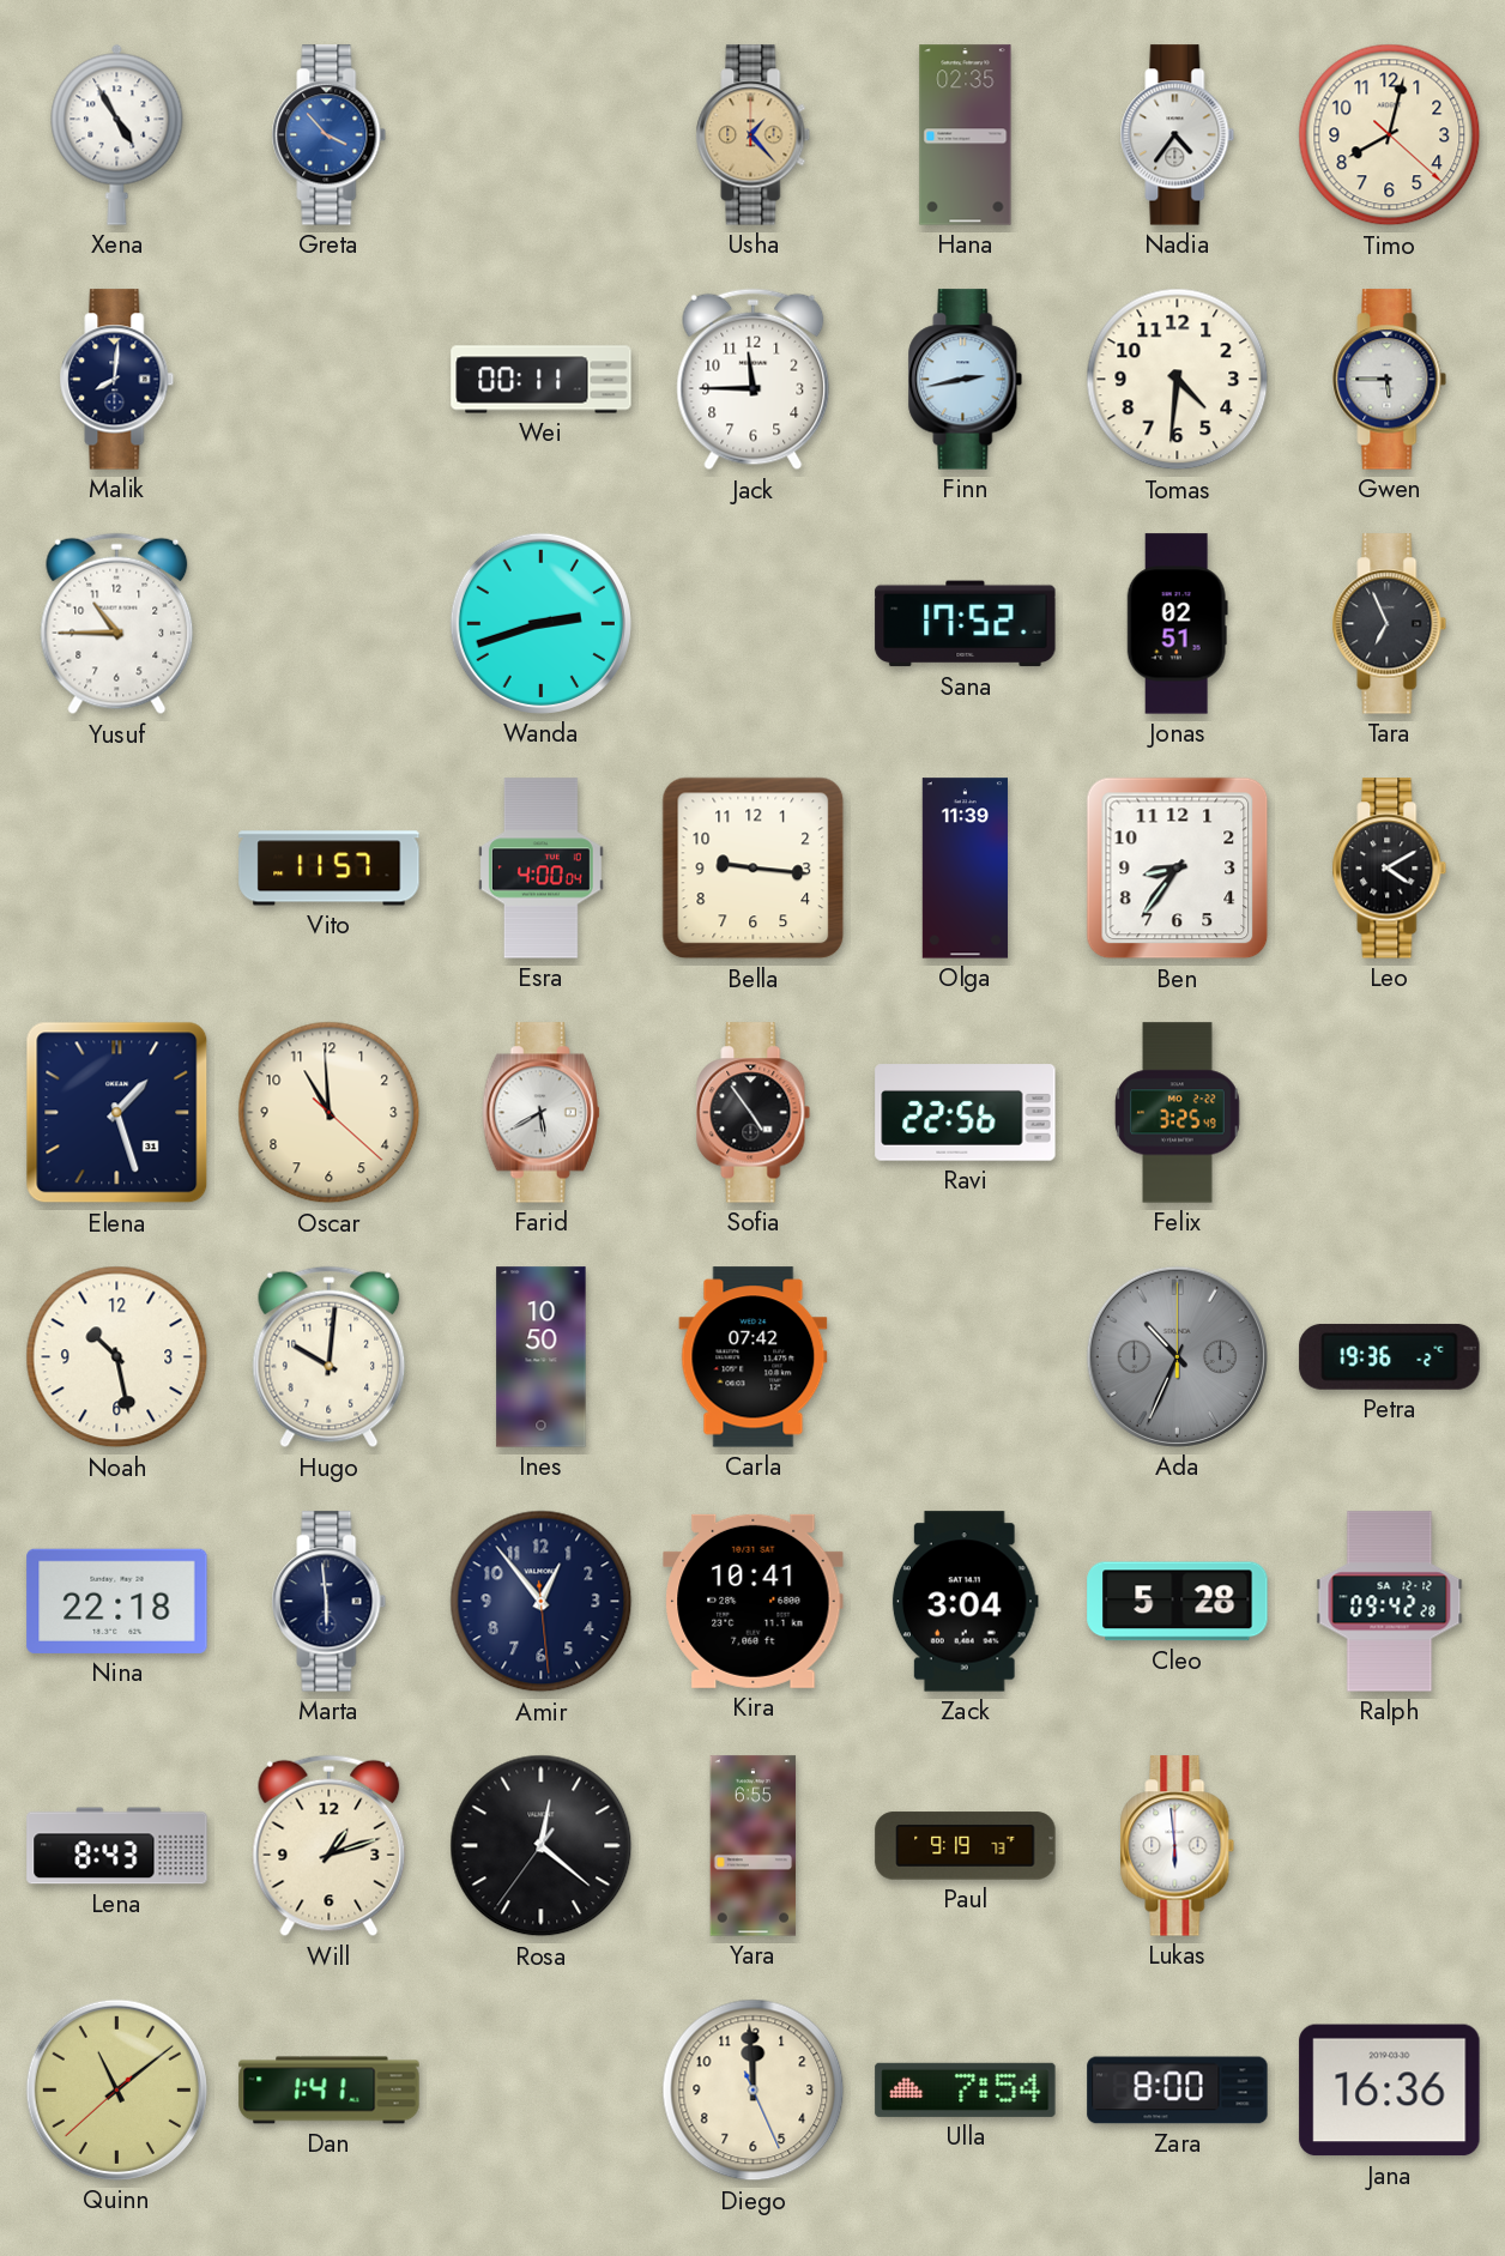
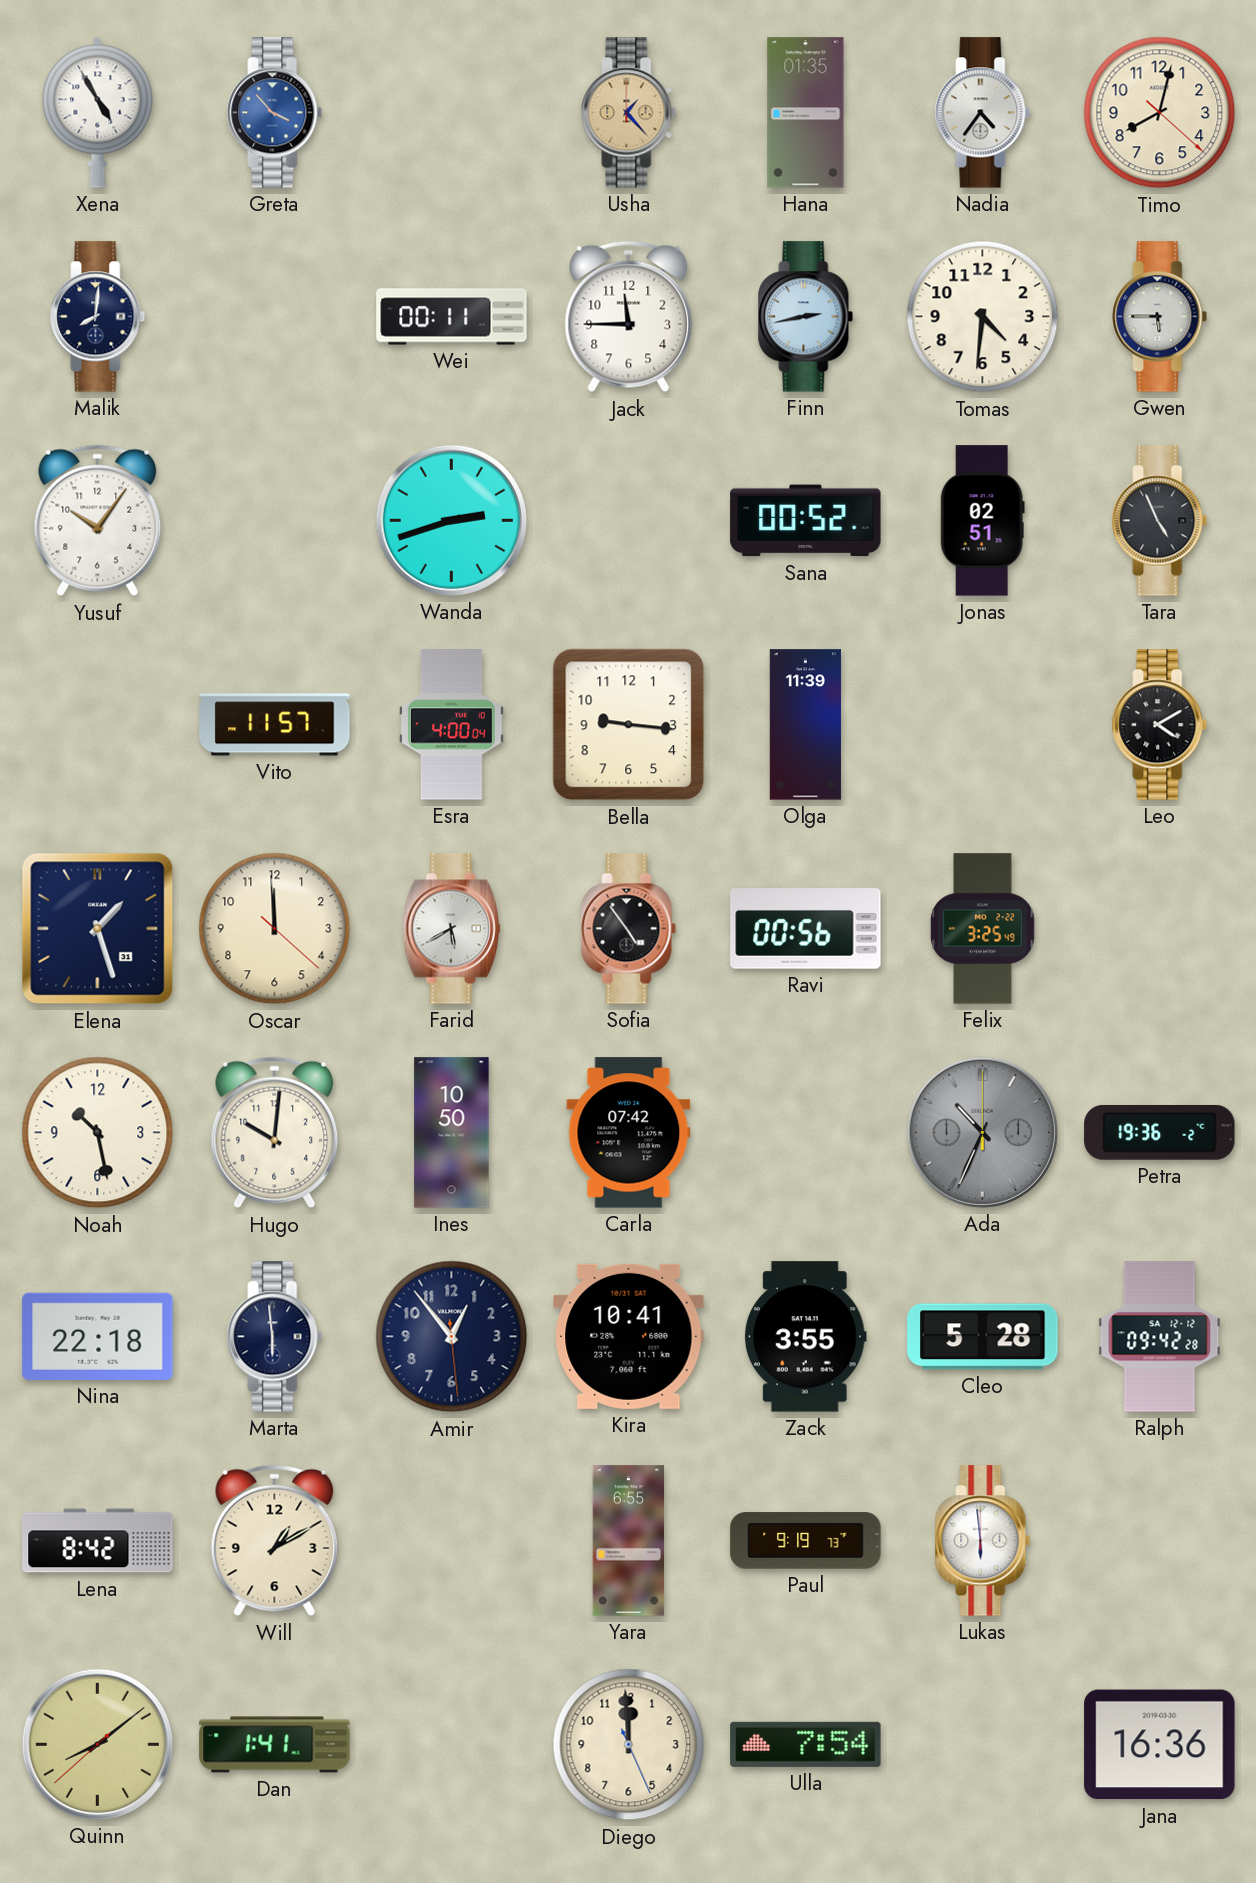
Hana: 02:35 -> 01:35
Yusuf: 10:45 -> 10:06
Sana: 17:52 -> 00:52
Tara: 6:56 -> 4:56
Ben: 8:36 -> none
Oscar: 10:59 -> 11:59
Ravi: 22:56 -> 00:56
Zack: 3:04 -> 3:55
Lena: 8:43 -> 8:42
Will: 1:12 -> 1:10
Rosa: 12:21 -> none
Quinn: 11:08 -> 8:08
Zara: 8:00 -> none
